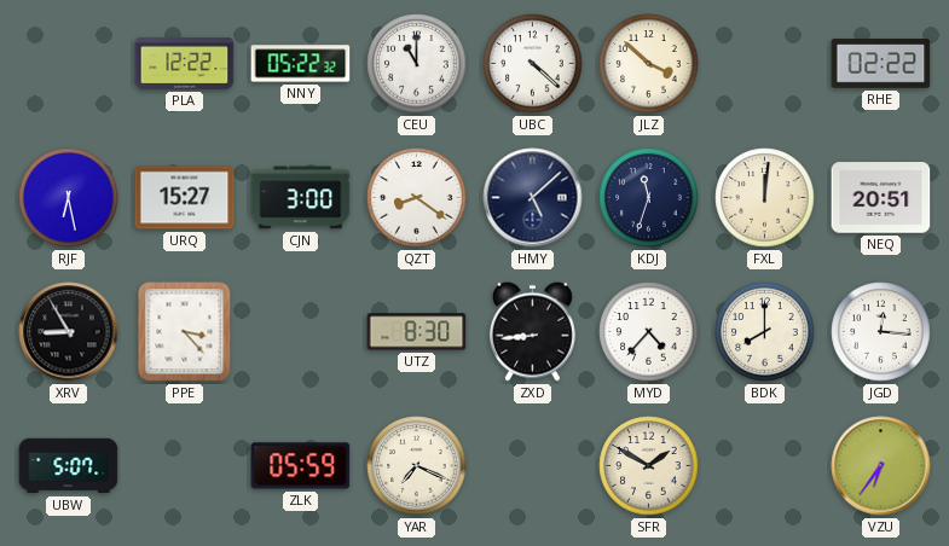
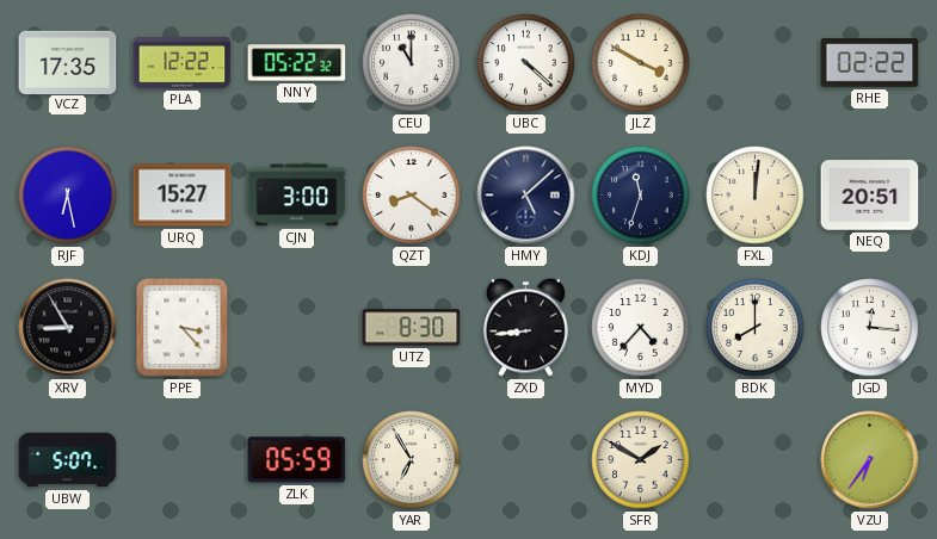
VCZ: none -> 17:35
JLZ: 3:52 -> 3:50
YAR: 7:19 -> 6:55
